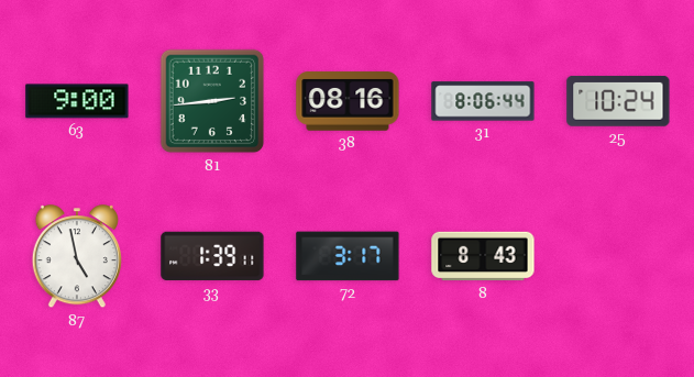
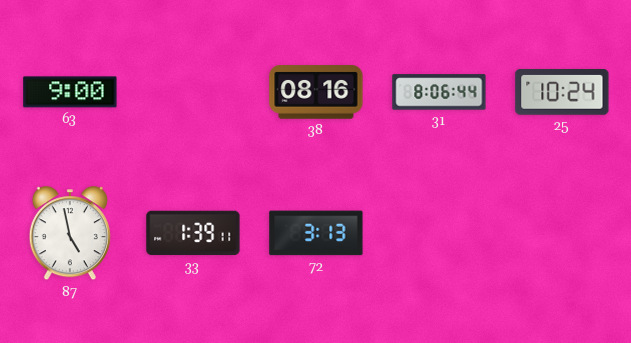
81: 2:44 -> none
72: 3:17 -> 3:13
8: 8:43 -> none
